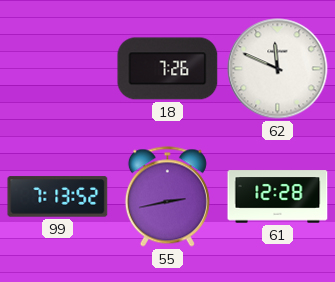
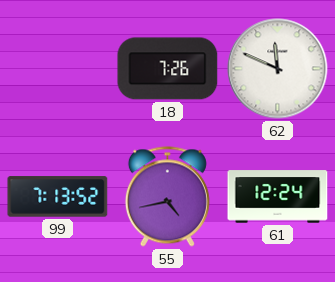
55: 2:43 -> 4:43
61: 12:28 -> 12:24
